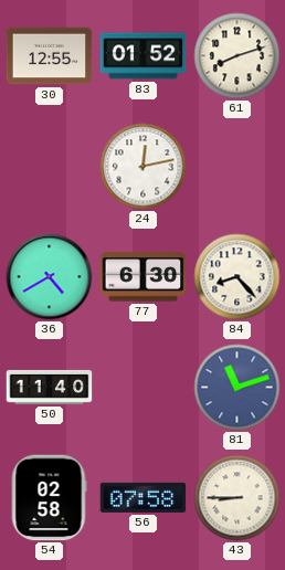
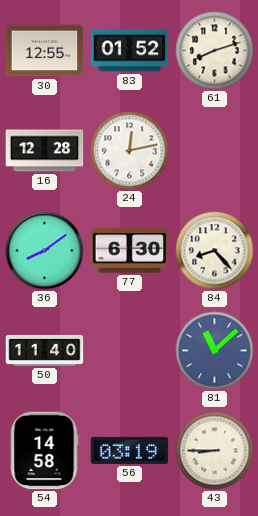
16: none -> 12:28
36: 4:40 -> 8:09
81: 11:12 -> 11:08
54: 02:58 -> 14:58
56: 07:58 -> 03:19
